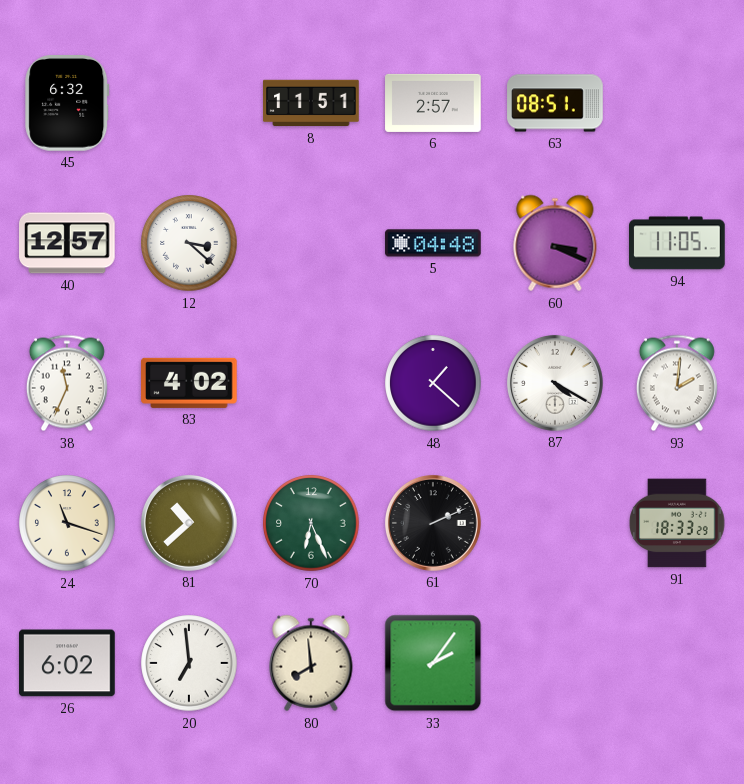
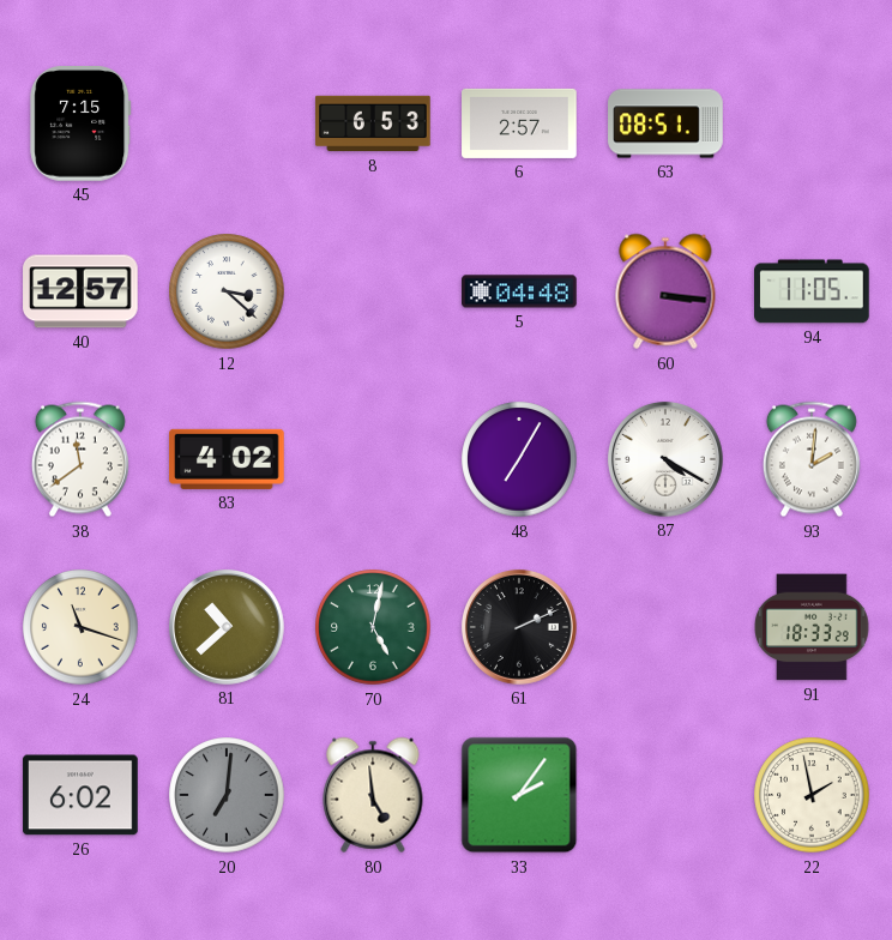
45: 6:32 -> 7:15
8: 11:51 -> 6:53
60: 3:19 -> 3:16
38: 11:34 -> 11:39
48: 1:22 -> 7:05
70: 6:26 -> 5:02
20: 6:59 -> 7:01
20 dial: white -> grey
80: 7:59 -> 4:59
22: none -> 1:58
